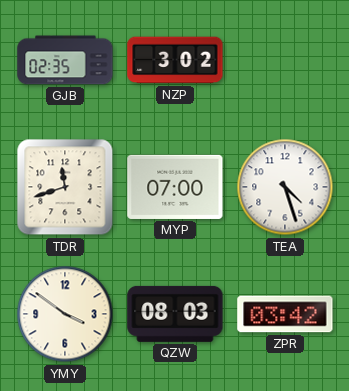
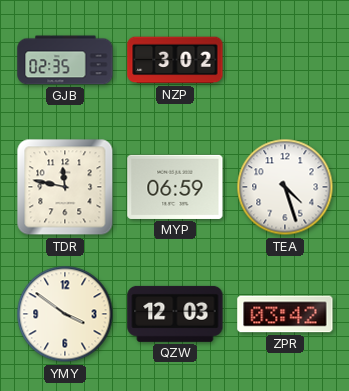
TDR: 11:42 -> 11:47
MYP: 07:00 -> 06:59
QZW: 08:03 -> 12:03
